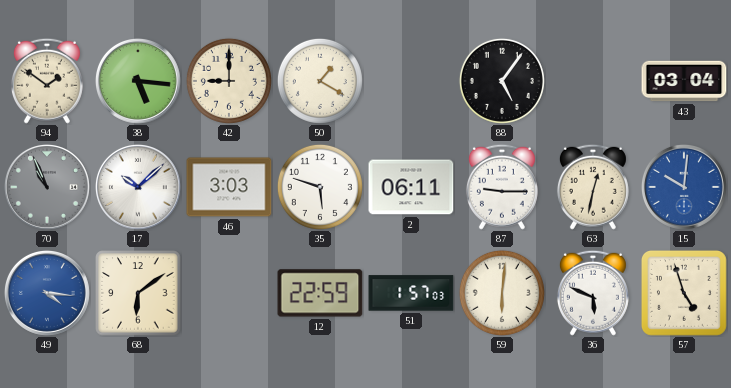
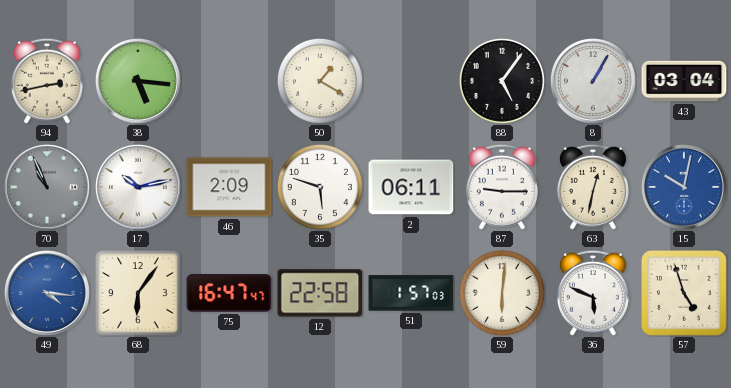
94: 1:51 -> 2:43
42: 9:00 -> none
8: none -> 1:05
17: 10:08 -> 10:13
46: 3:03 -> 2:09
15: 10:01 -> 10:02
68: 6:09 -> 6:06
75: none -> 16:47
12: 22:59 -> 22:58
